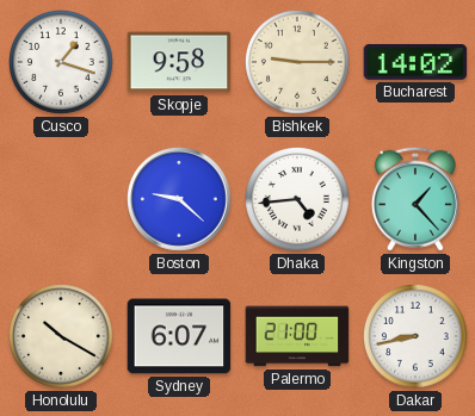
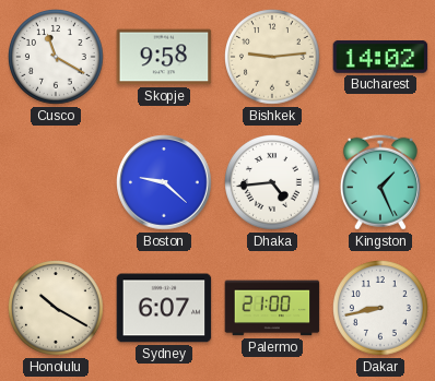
Cusco: 1:18 -> 11:20
Bishkek: 9:15 -> 9:14
Kingston: 1:23 -> 1:26
